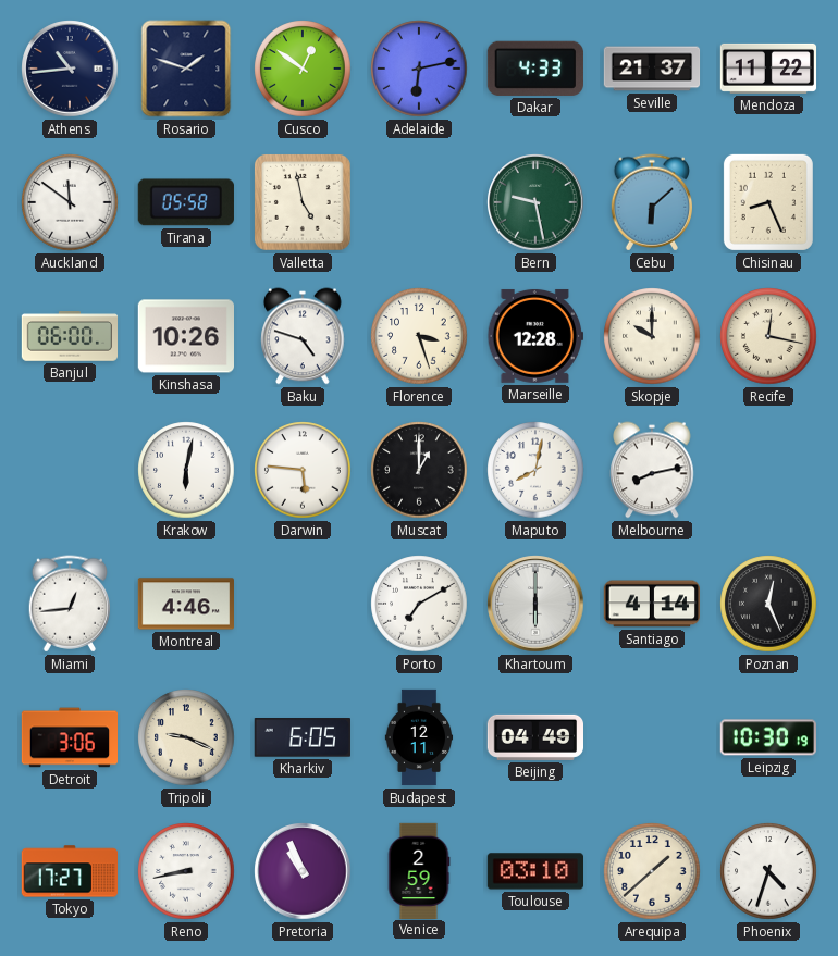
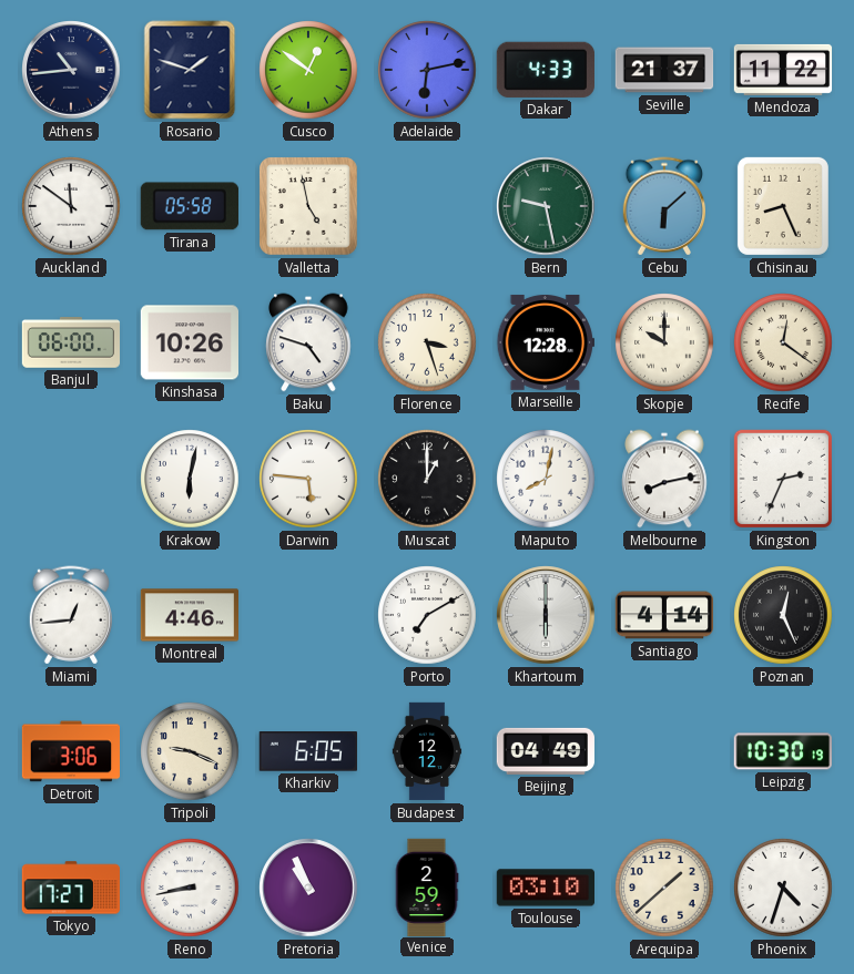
Recife: 12:17 -> 12:21
Kingston: none -> 2:34
Budapest: 12:11 -> 12:12
